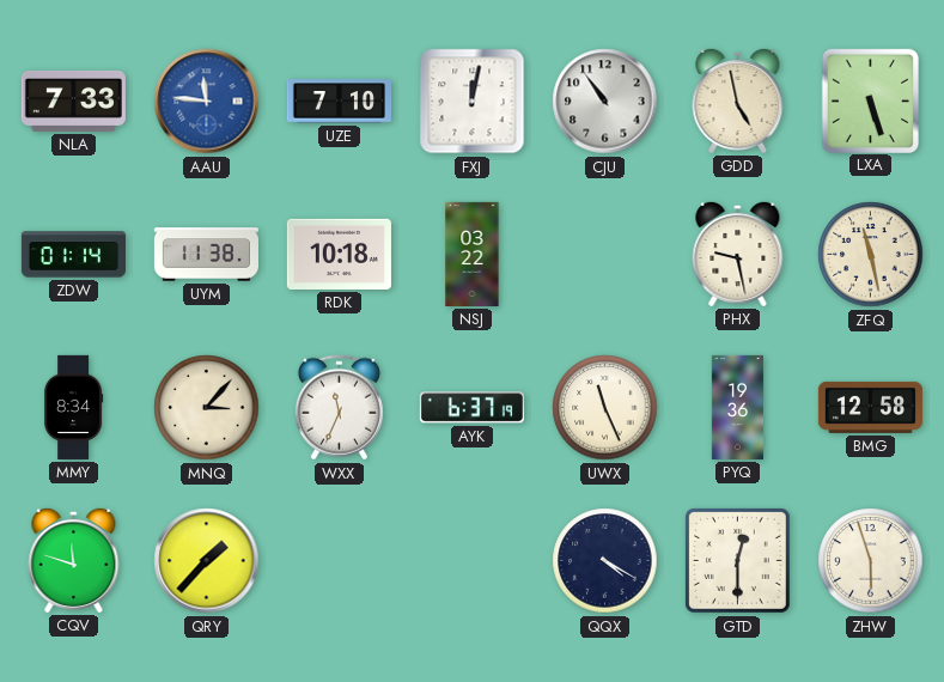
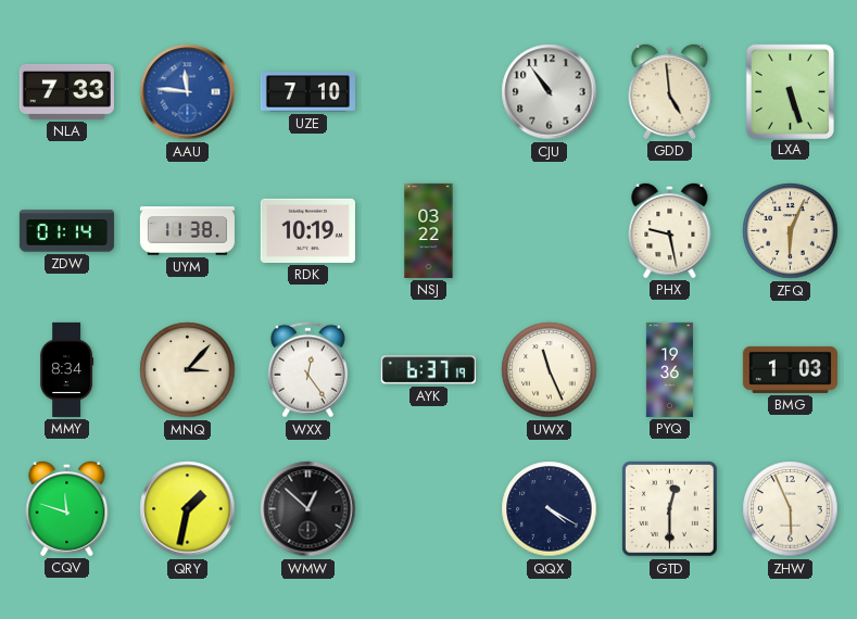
FXJ: 12:02 -> none
GDD: 4:58 -> 4:59
RDK: 10:18 -> 10:19
ZFQ: 11:28 -> 6:04
WXX: 11:34 -> 12:24
BMG: 12:58 -> 1:03
QRY: 1:37 -> 1:32
WMW: none -> 12:52
ZHW: 5:57 -> 5:56
